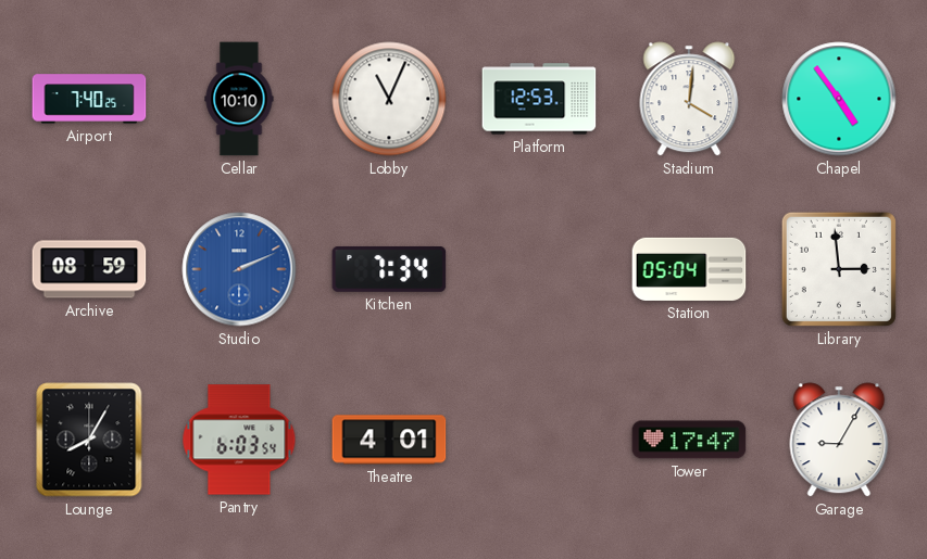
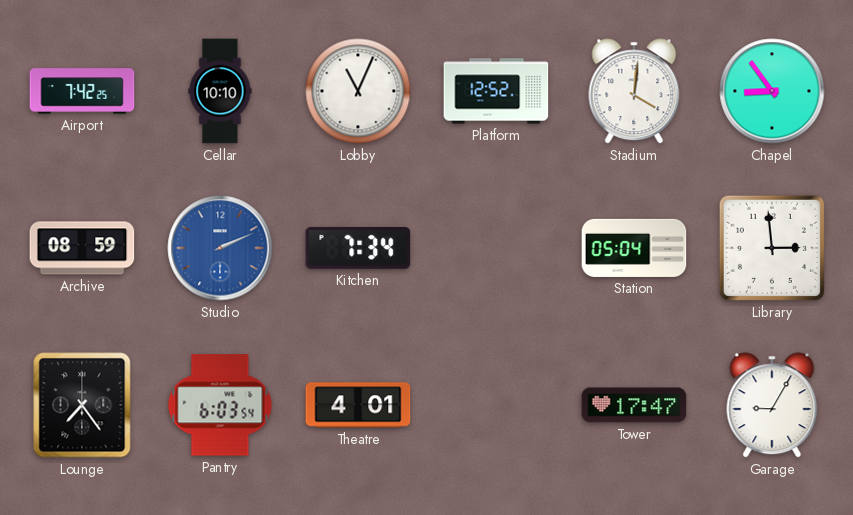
Airport: 7:40 -> 7:42
Platform: 12:53 -> 12:52
Chapel: 4:54 -> 8:54
Lounge: 8:05 -> 7:24
